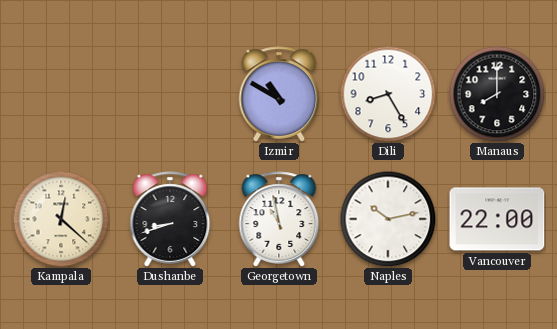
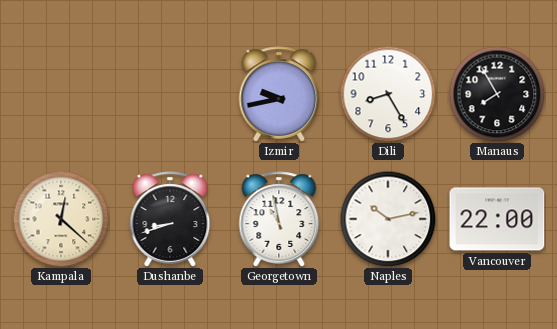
Izmir: 10:50 -> 9:43
Manaus: 8:00 -> 7:55
